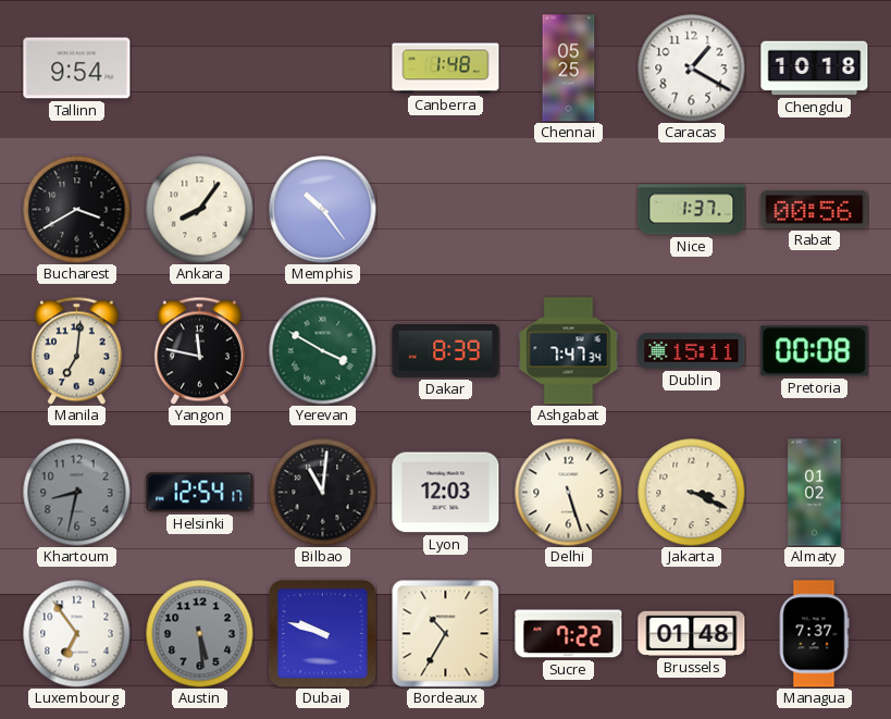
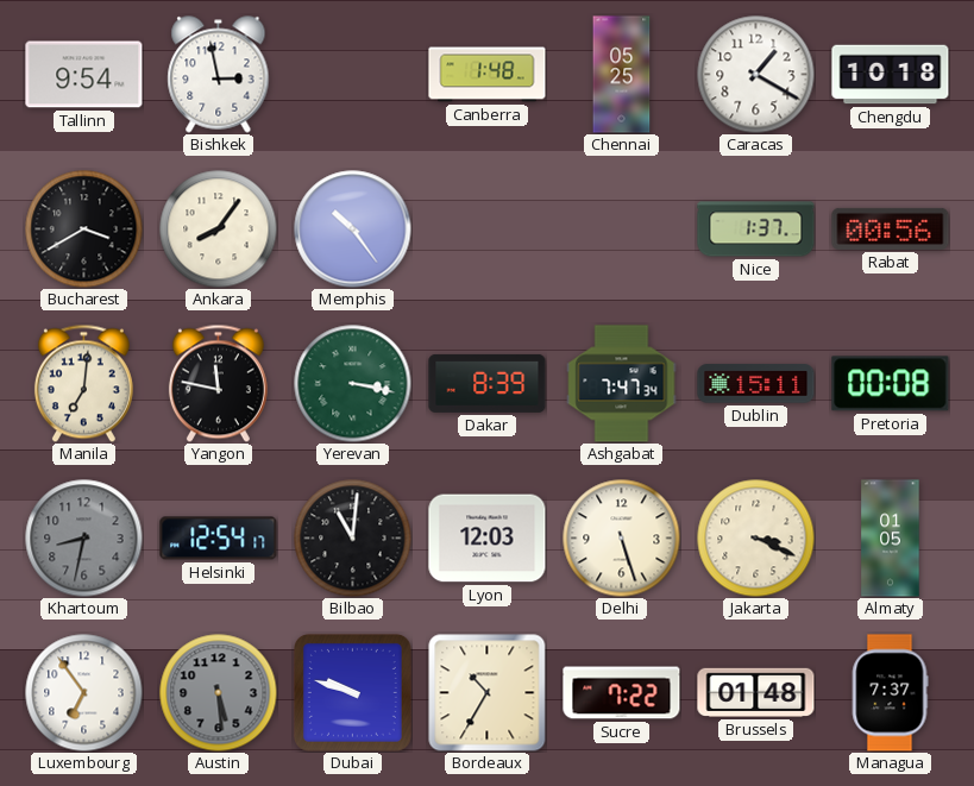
Bishkek: none -> 2:58
Yerevan: 3:50 -> 3:17
Almaty: 01:02 -> 01:05
